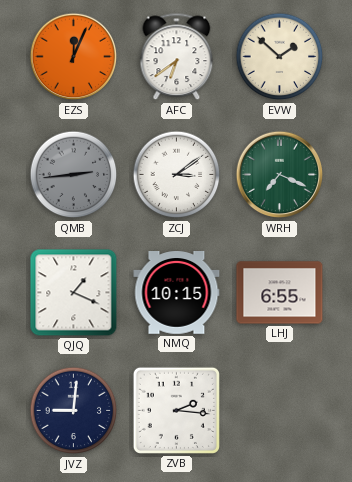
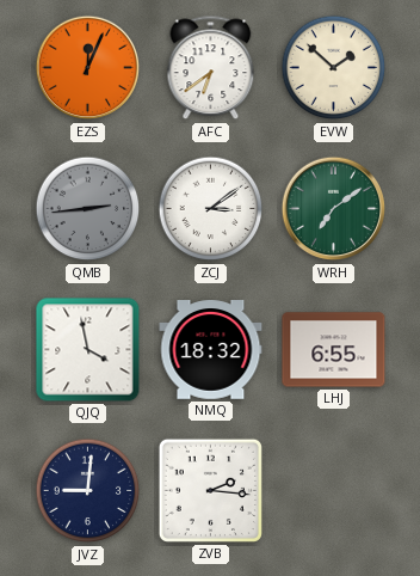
WRH: 7:19 -> 7:09
QJQ: 1:19 -> 3:58
NMQ: 10:15 -> 18:32
